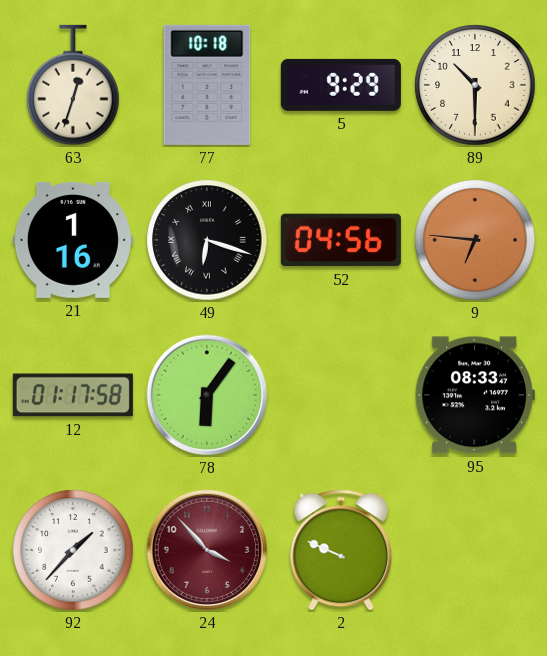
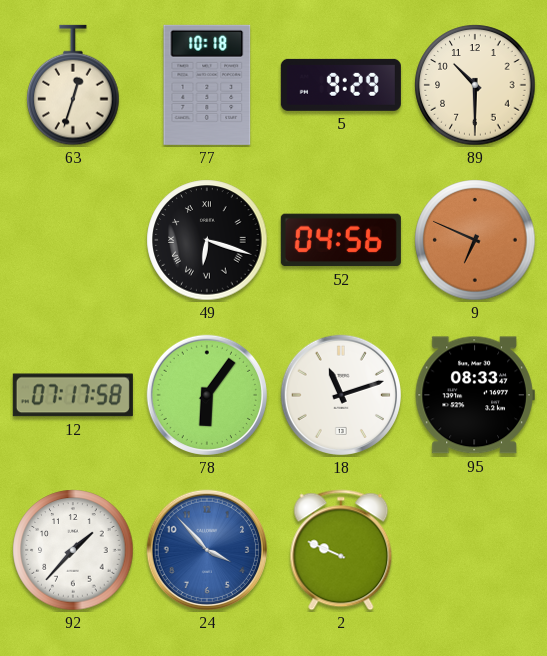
21: 1:16 -> none
9: 6:46 -> 6:49
12: 01:17 -> 07:17
18: none -> 11:12
24 dial: burgundy -> blue
